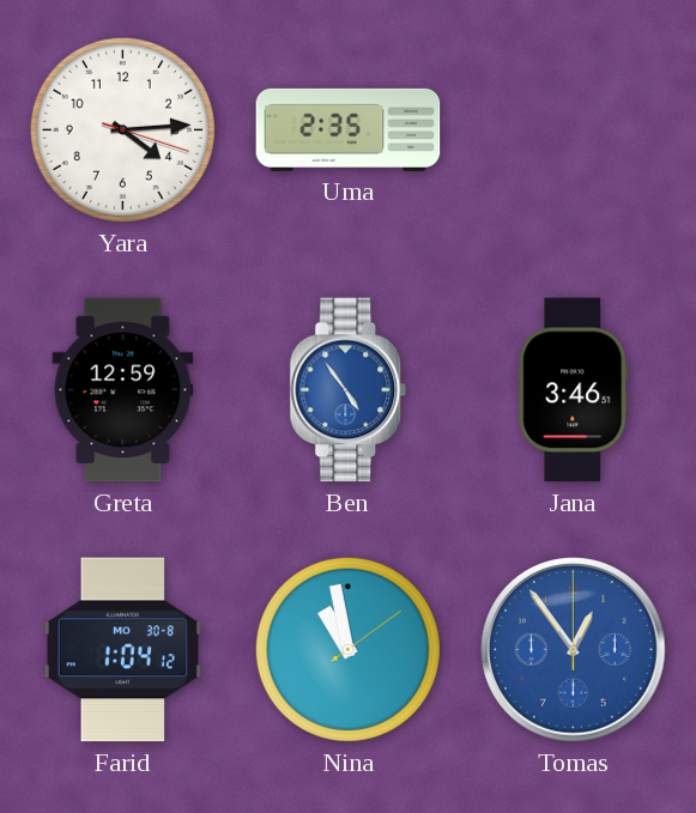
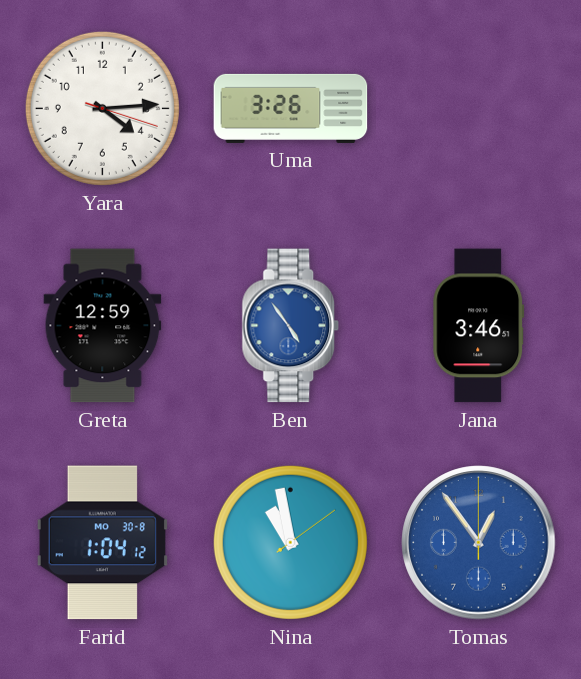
Uma: 2:35 -> 3:26
